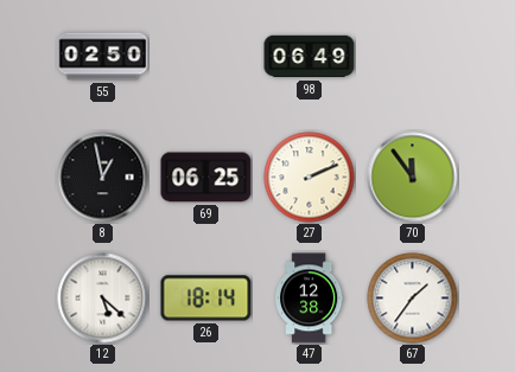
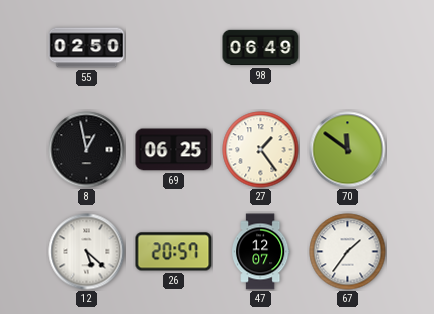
27: 2:11 -> 1:24
70: 11:54 -> 11:51
26: 18:14 -> 20:57
47: 12:38 -> 12:07
